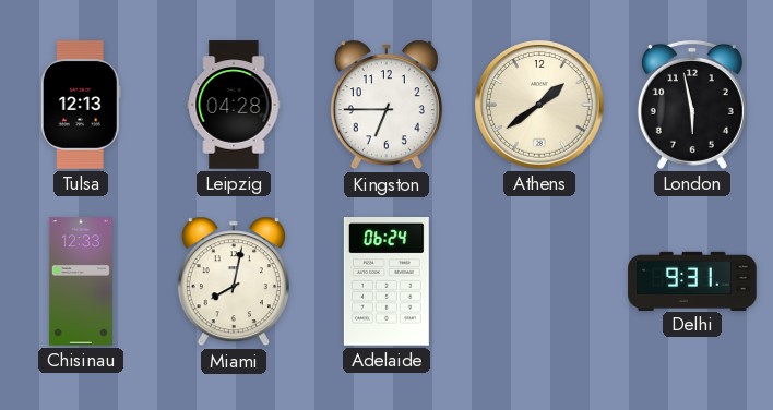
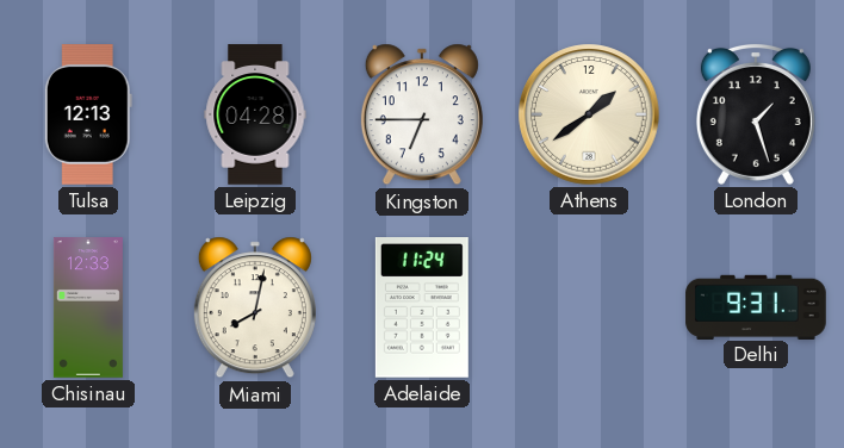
London: 5:58 -> 1:27
Adelaide: 06:24 -> 11:24
